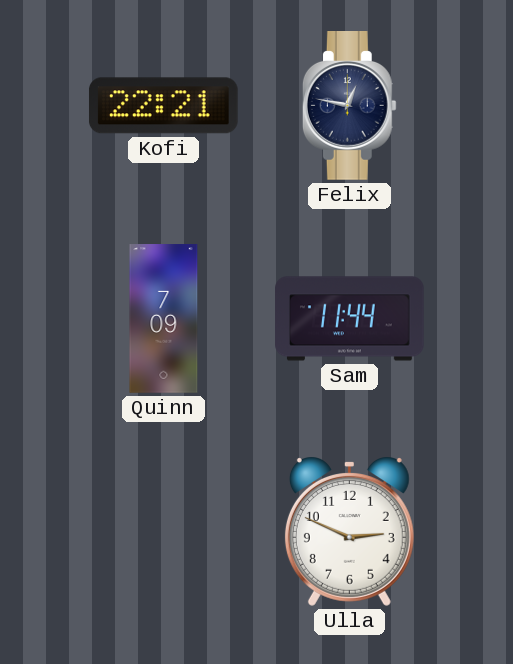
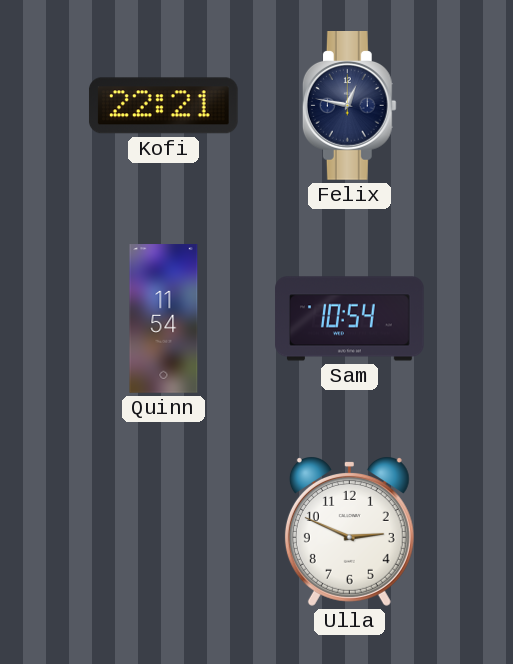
Quinn: 7:09 -> 11:54
Sam: 11:44 -> 10:54
